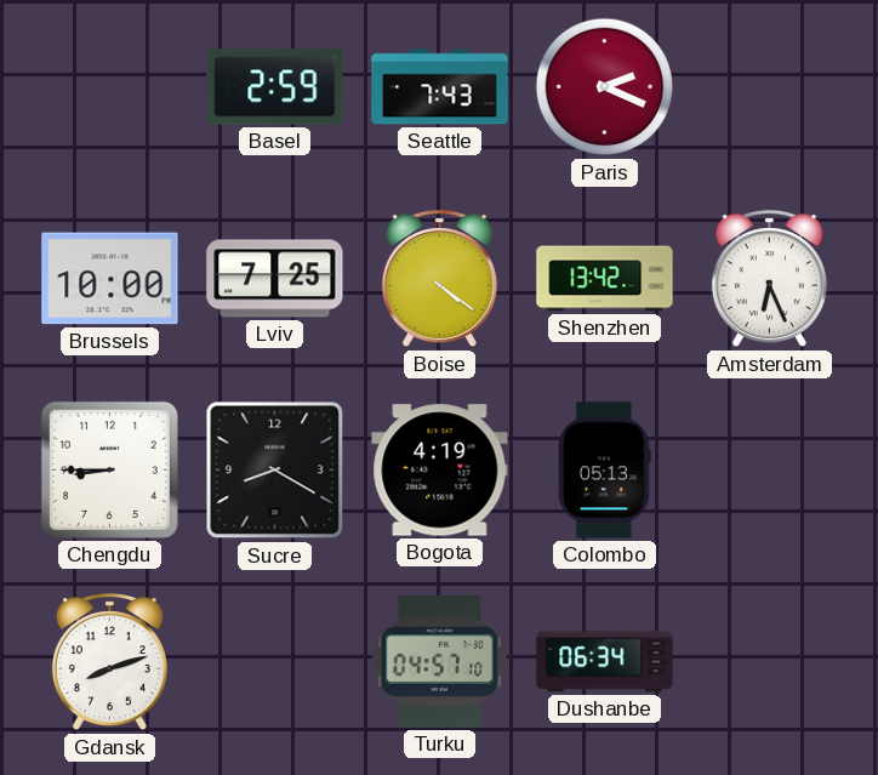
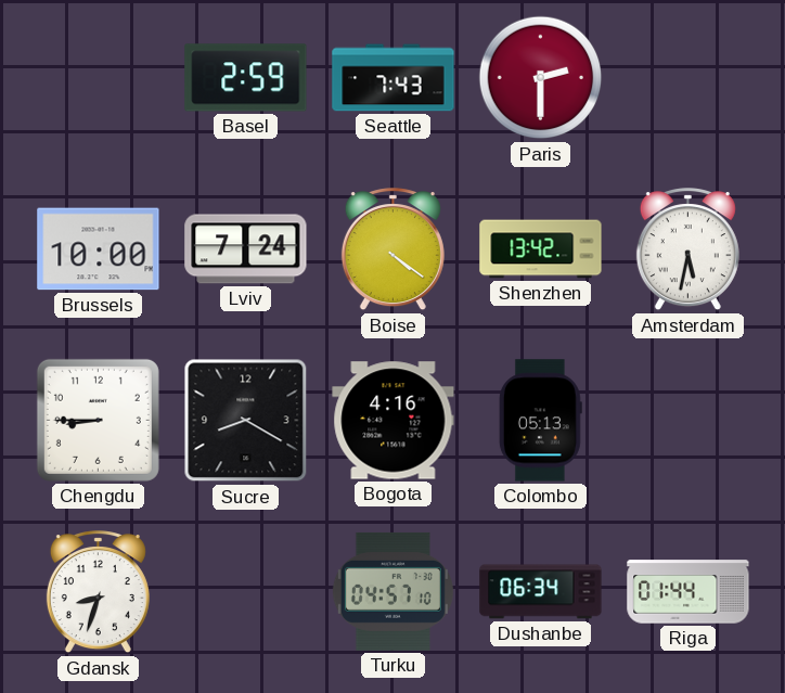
Paris: 2:19 -> 2:30
Lviv: 7:25 -> 7:24
Amsterdam: 6:26 -> 5:32
Bogota: 4:19 -> 4:16
Gdansk: 8:12 -> 8:33
Riga: none -> 01:44
